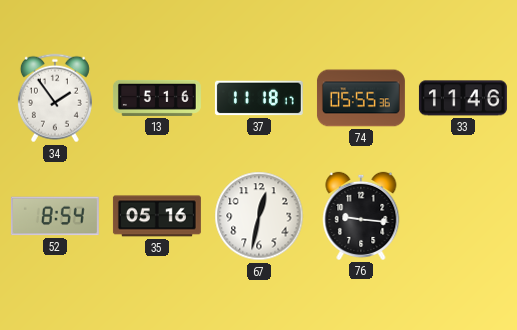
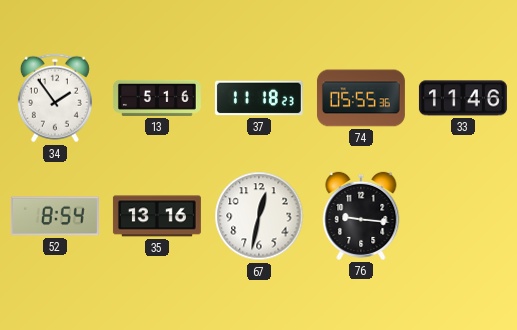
37: 11:18:17 -> 11:18:23
35: 05:16 -> 13:16
